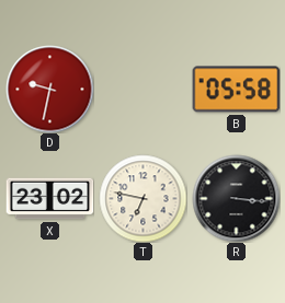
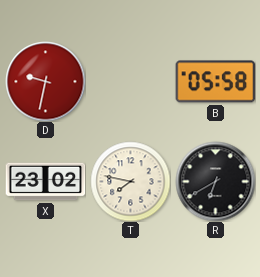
T: 6:47 -> 7:47
R: 3:16 -> 6:40
